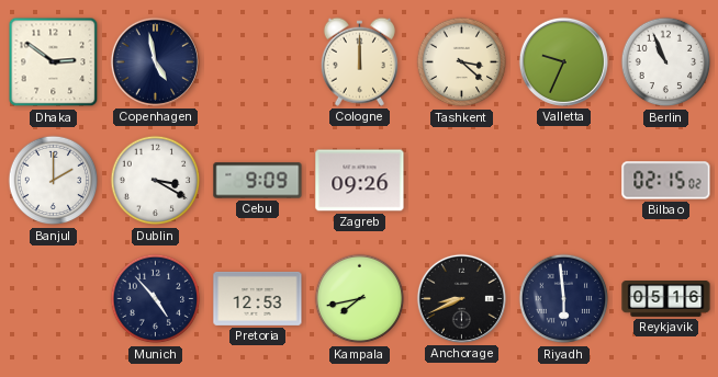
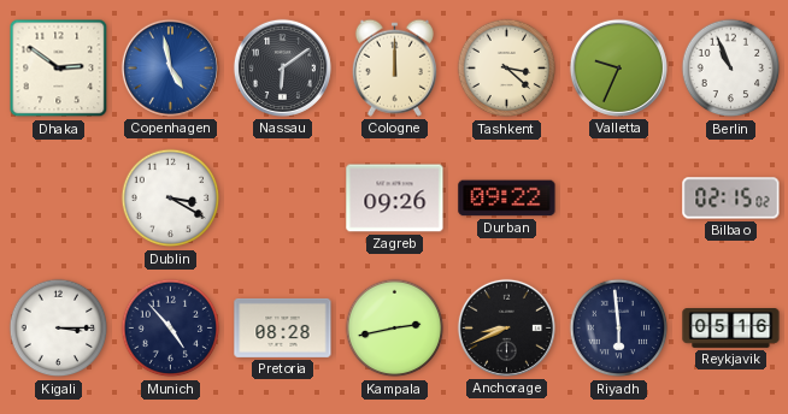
Copenhagen dial: navy -> blue
Nassau: none -> 6:09
Banjul: 2:00 -> none
Cebu: 9:09 -> none
Durban: none -> 09:22
Kigali: none -> 3:15
Pretoria: 12:53 -> 08:28
Kampala: 7:43 -> 2:43
